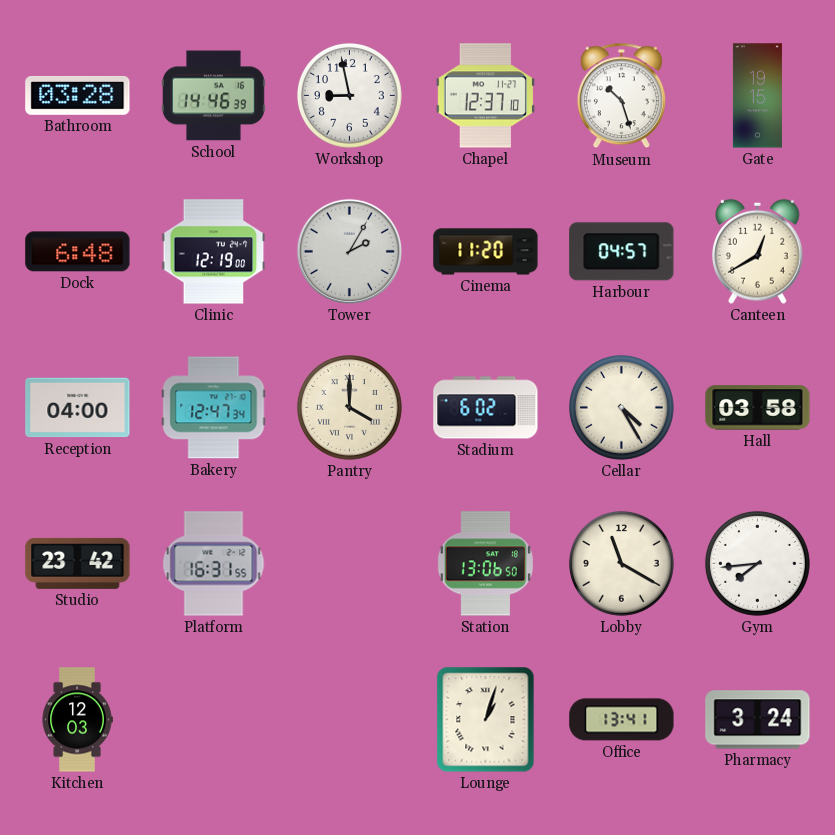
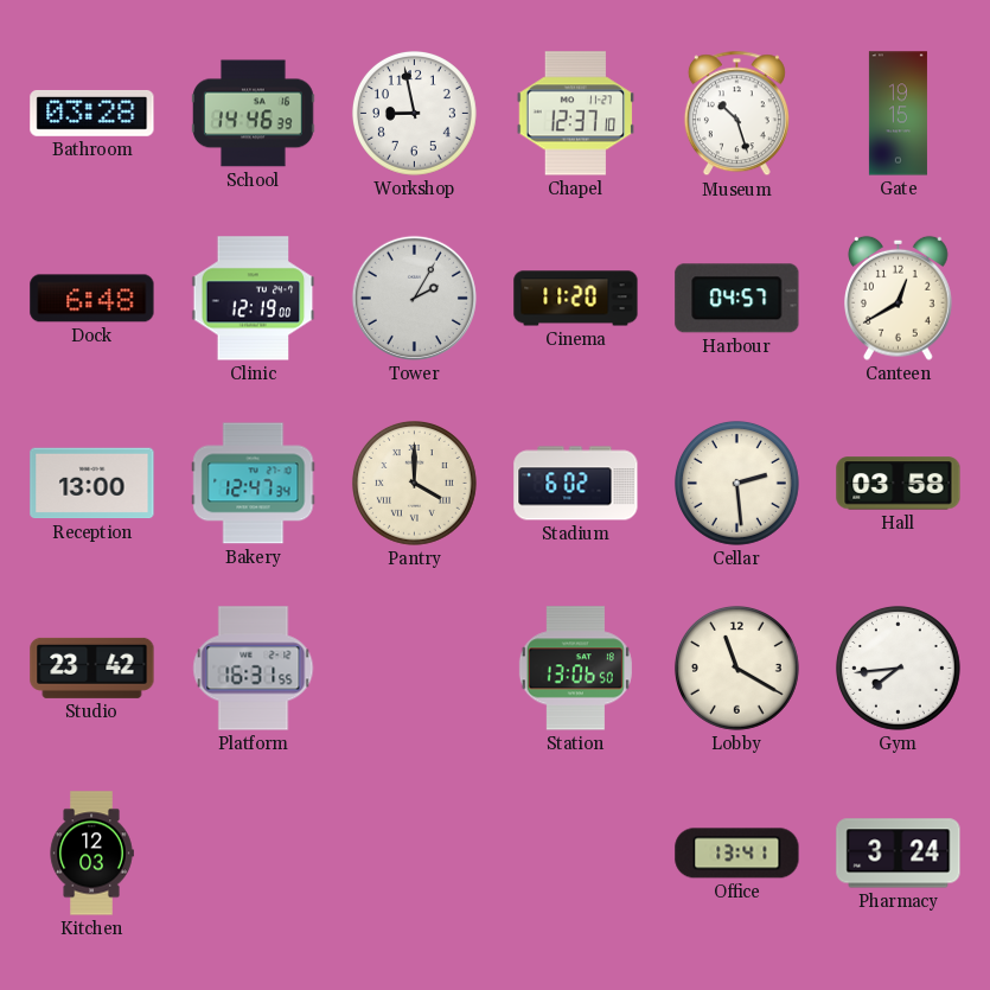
Reception: 04:00 -> 13:00
Cellar: 4:25 -> 2:29
Lounge: 1:03 -> none
